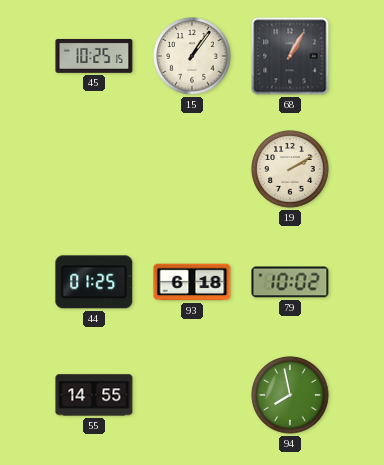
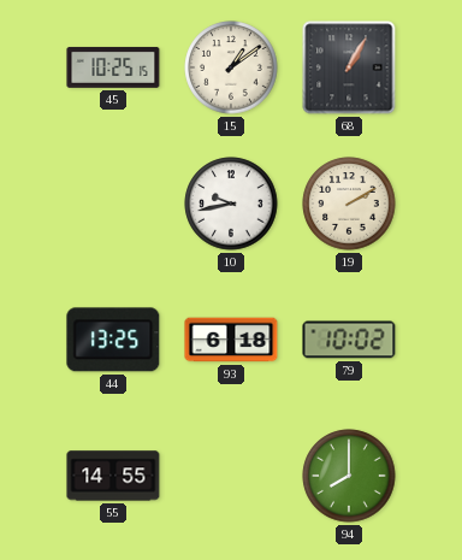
15: 1:06 -> 1:09
10: none -> 9:43
44: 01:25 -> 13:25
94: 7:58 -> 8:00
